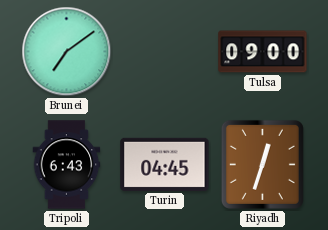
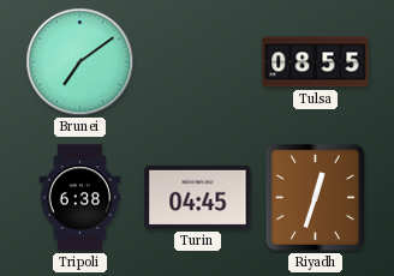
Tulsa: 09:00 -> 08:55
Tripoli: 6:43 -> 6:38
